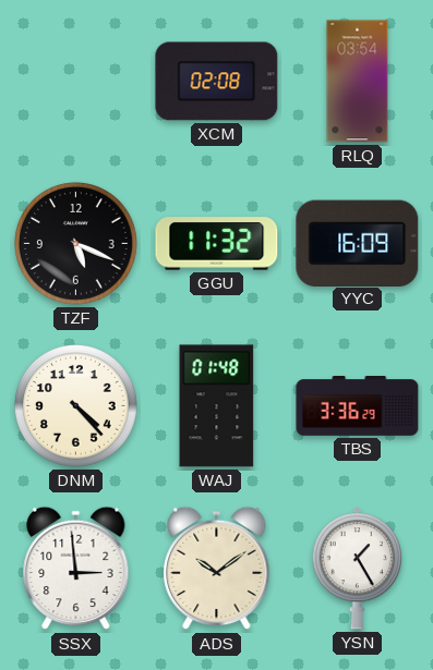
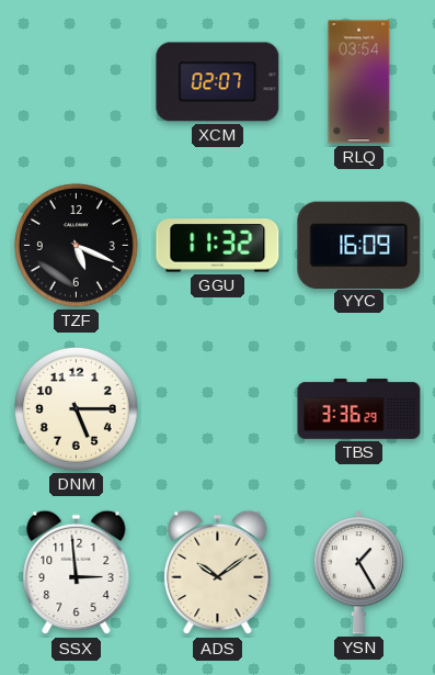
XCM: 02:08 -> 02:07
DNM: 4:23 -> 5:15
WAJ: 01:48 -> none
